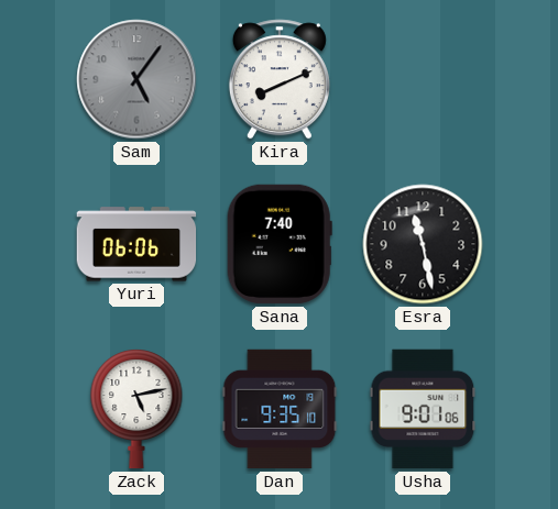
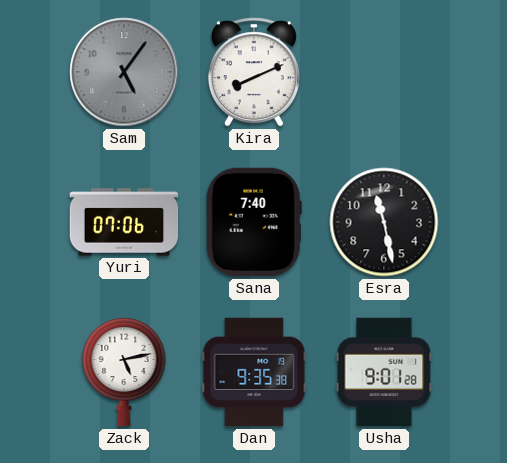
Yuri: 06:06 -> 07:06
Dan: 9:35:10 -> 9:35:38
Usha: 9:01:06 -> 9:01:28
